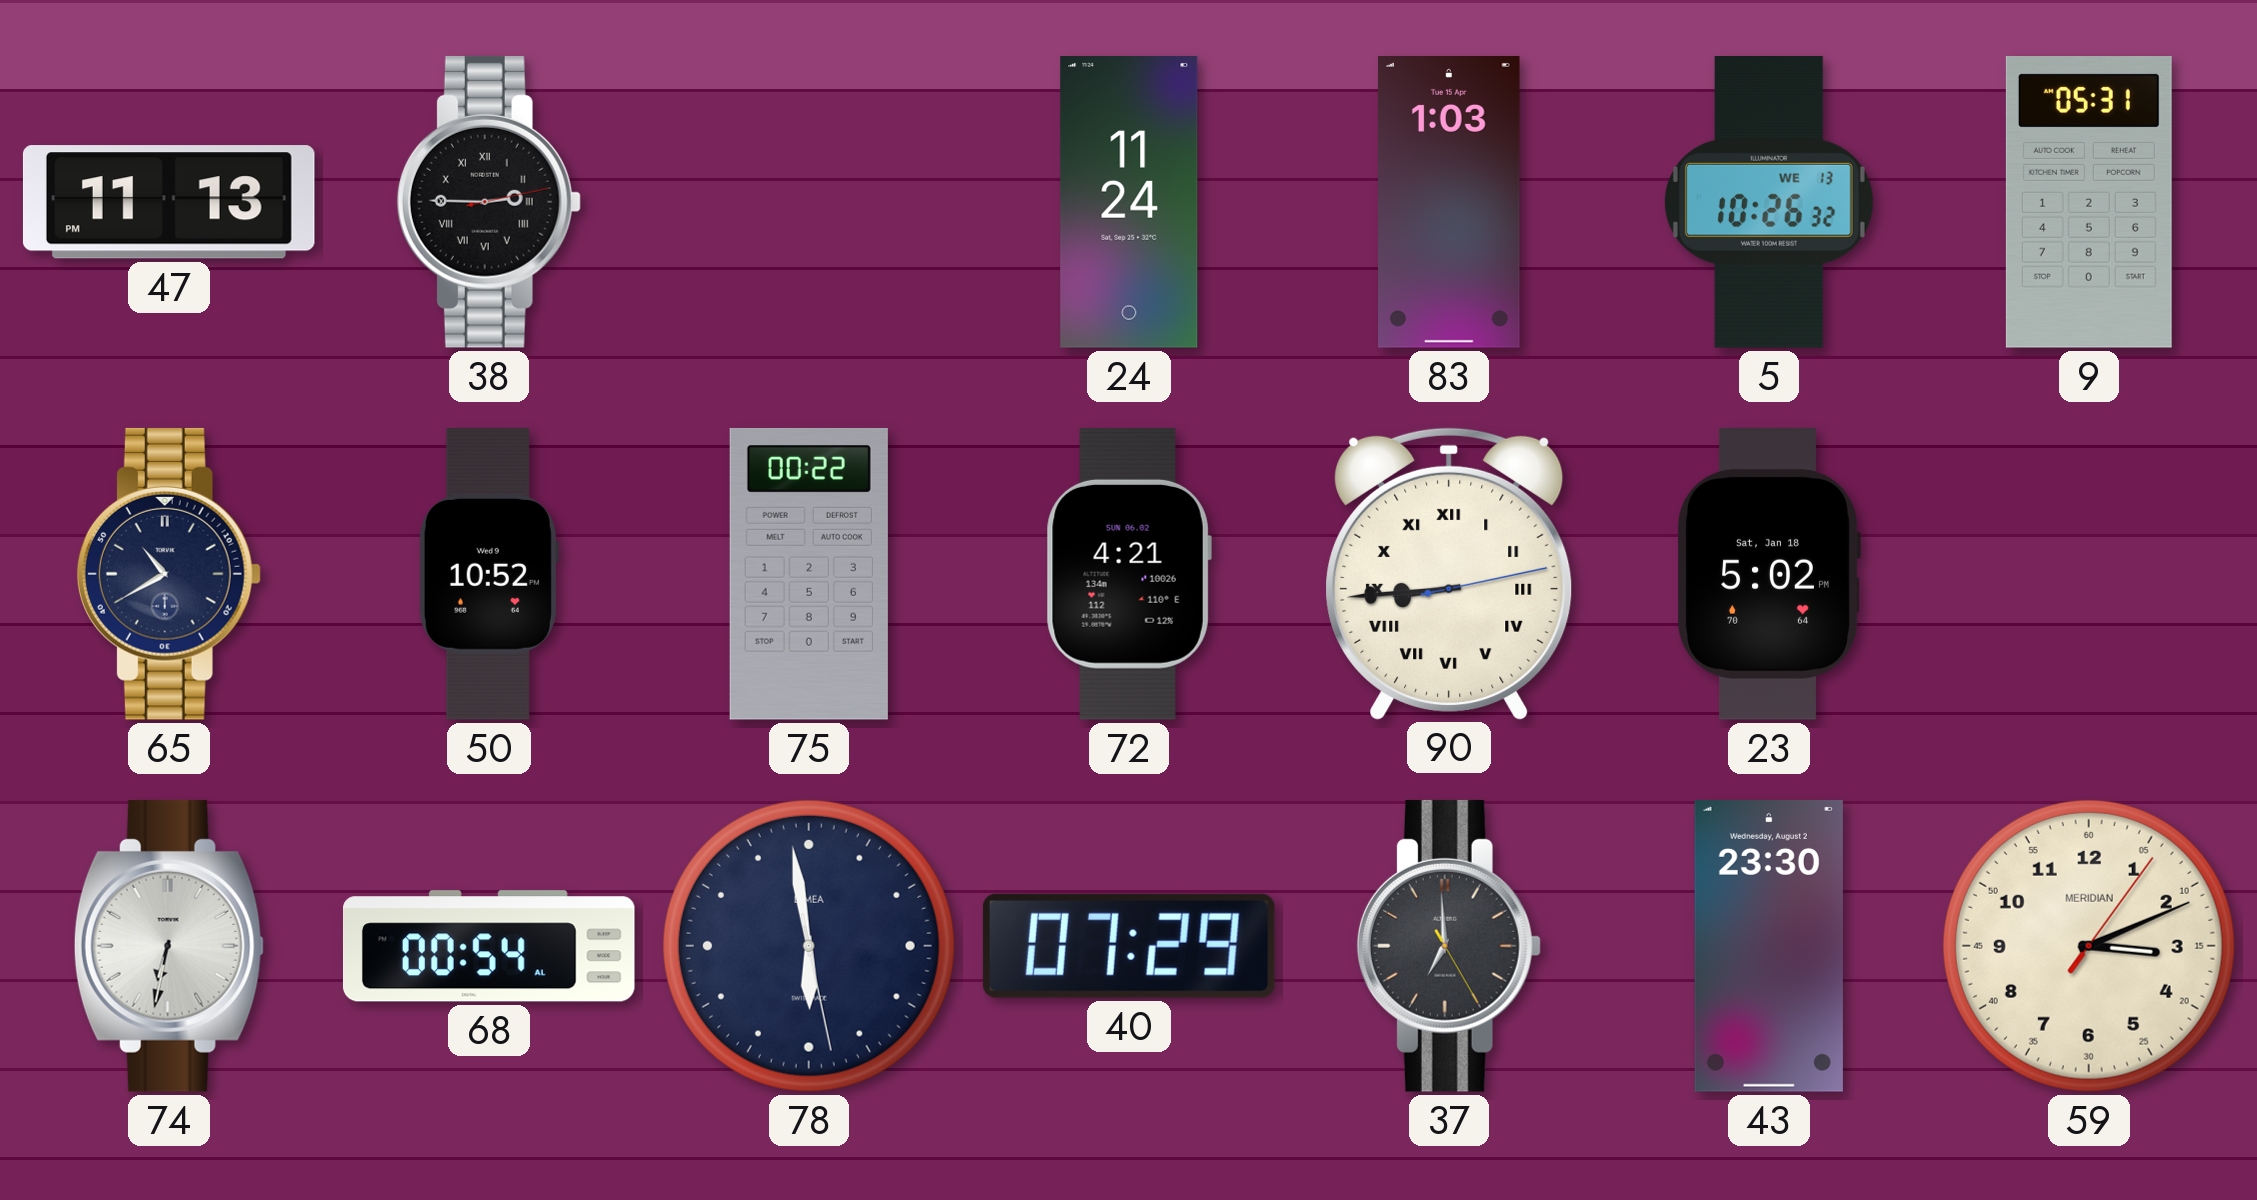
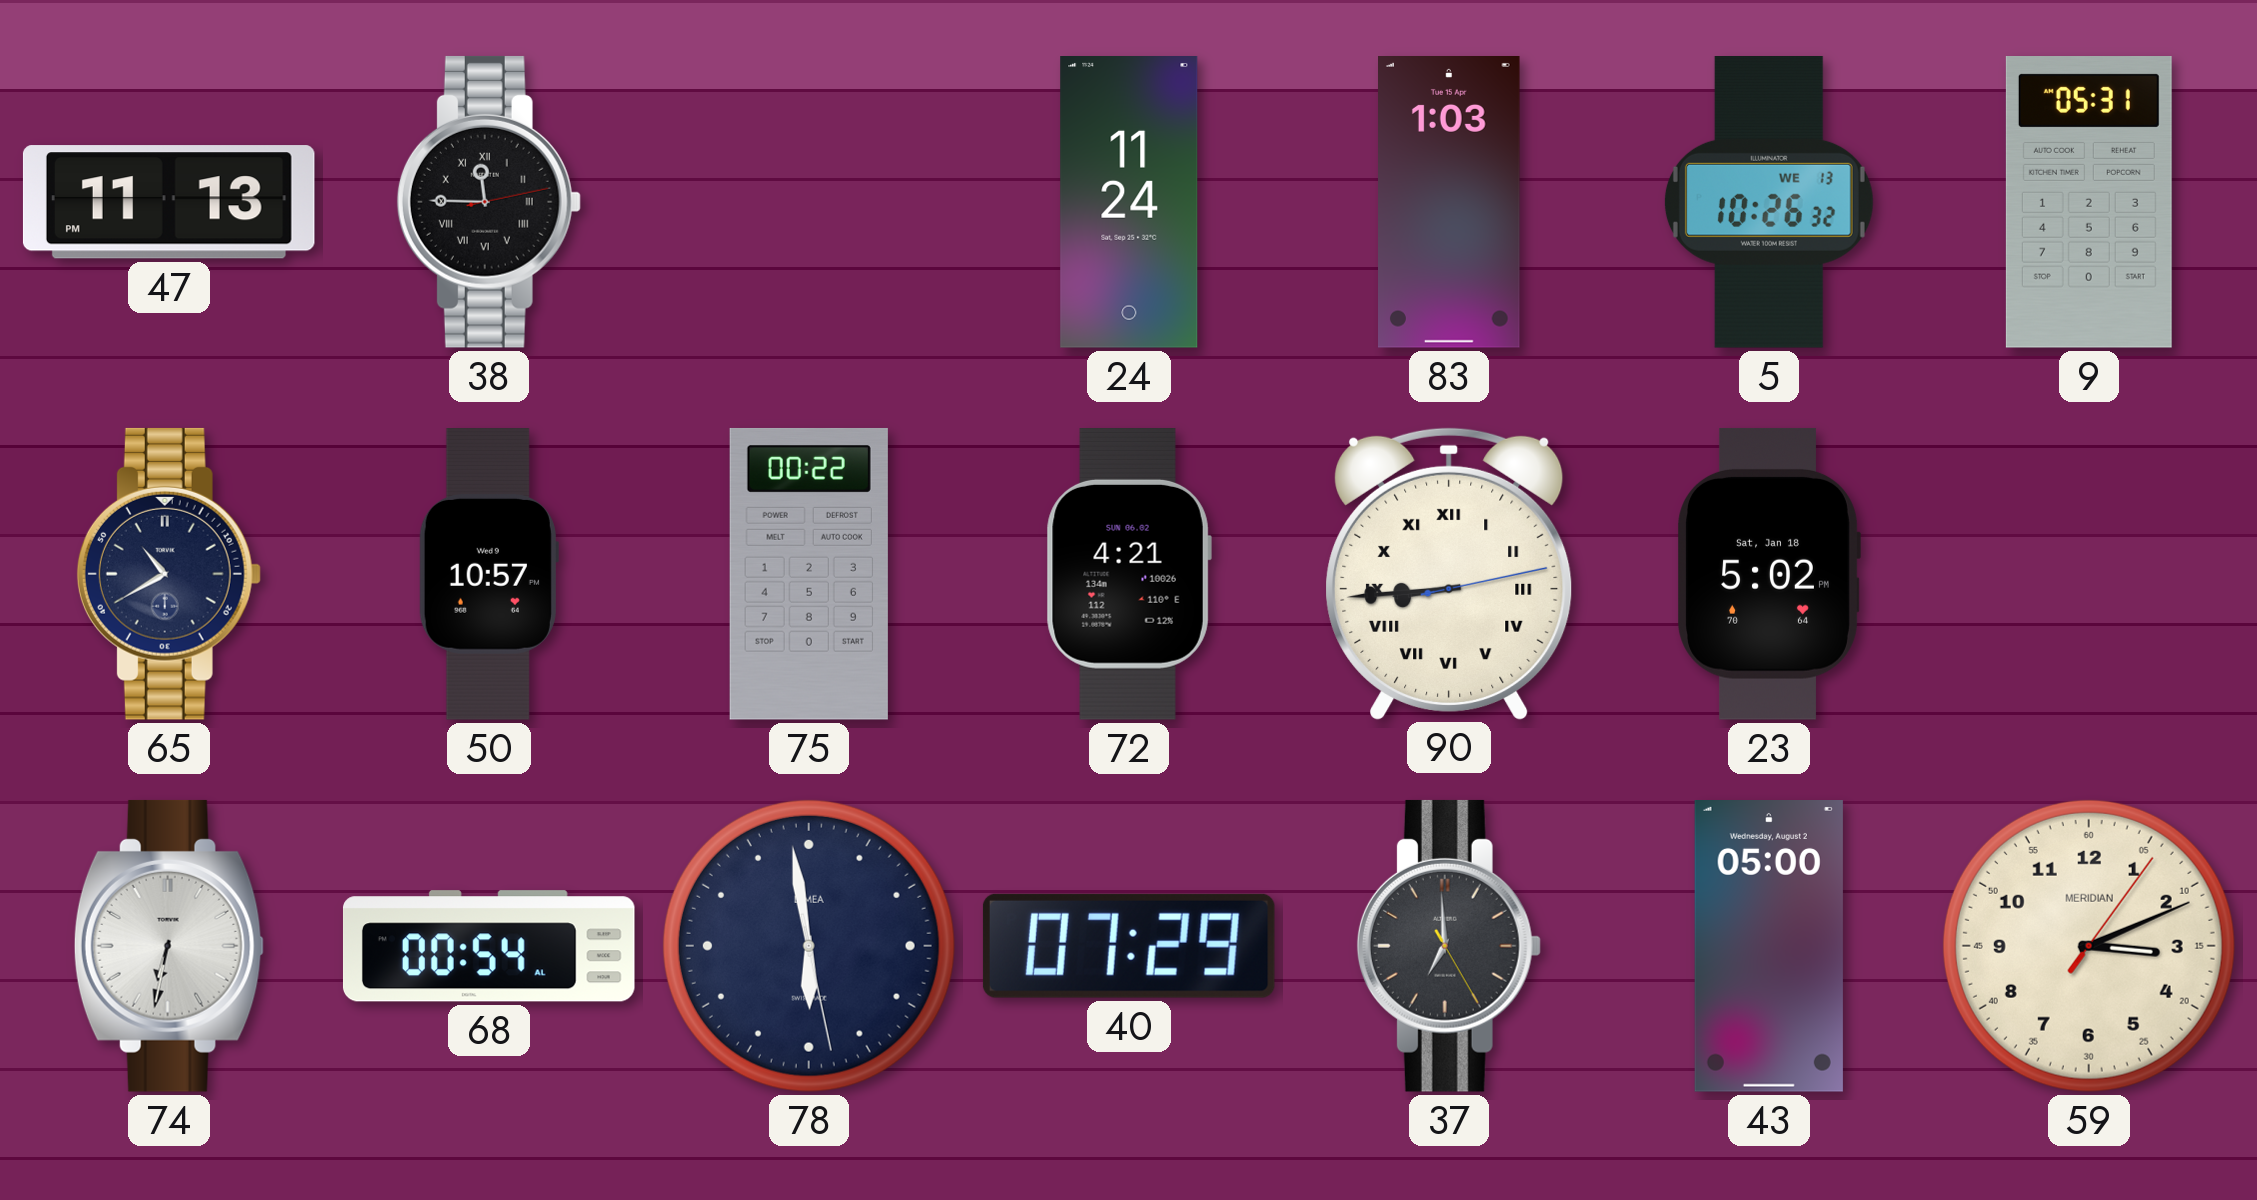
38: 2:45 -> 11:45
50: 10:52 -> 10:57
43: 23:30 -> 05:00
